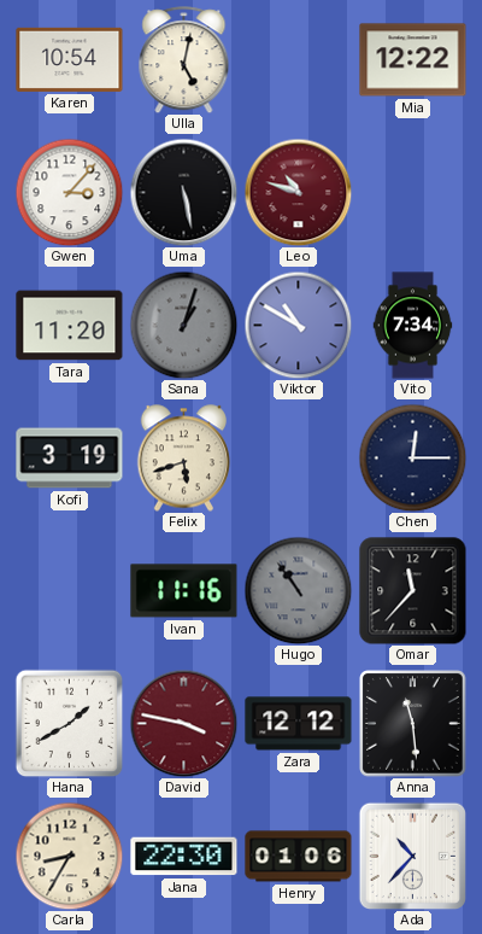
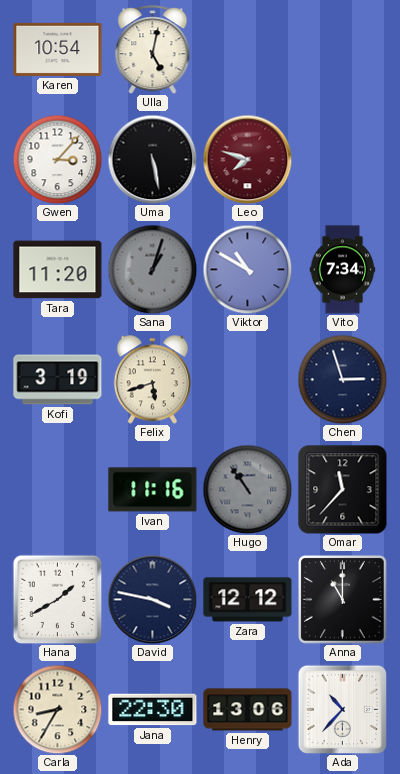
Mia: 12:22 -> none
Leo: 10:48 -> 7:48
Chen: 12:15 -> 2:57
David dial: burgundy -> navy
Anna: 11:29 -> 11:00
Henry: 01:06 -> 13:06
